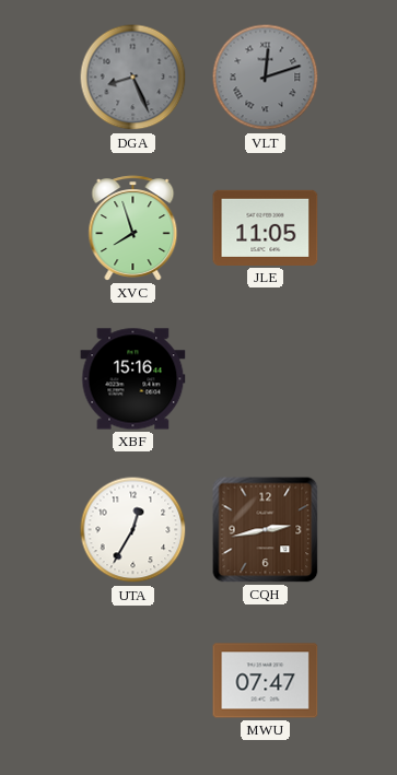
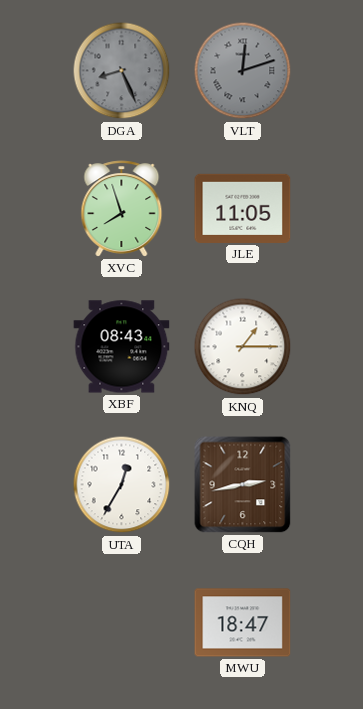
XBF: 15:16 -> 08:43
KNQ: none -> 1:15
MWU: 07:47 -> 18:47
